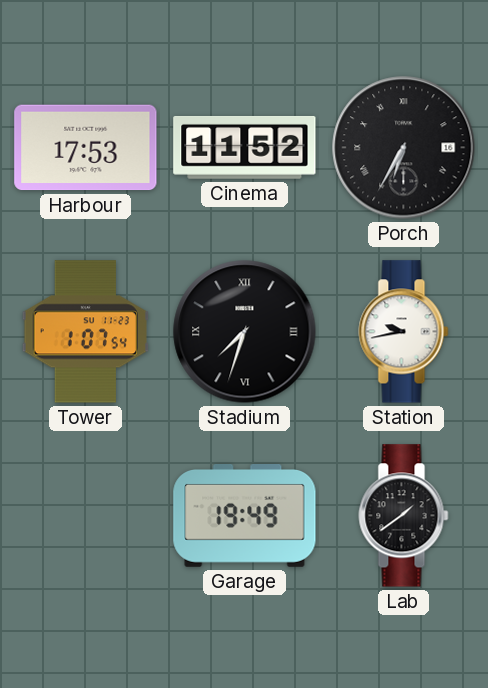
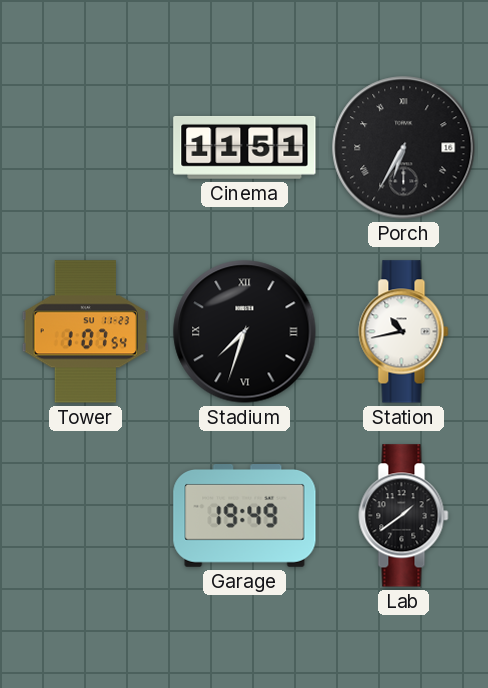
Harbour: 17:53 -> none
Cinema: 11:52 -> 11:51
Station: 9:43 -> 10:43
